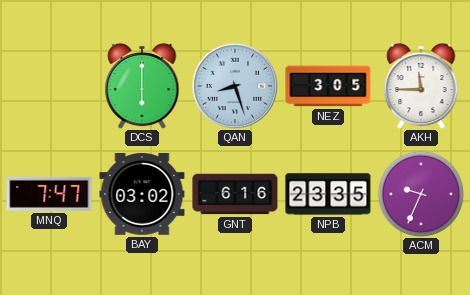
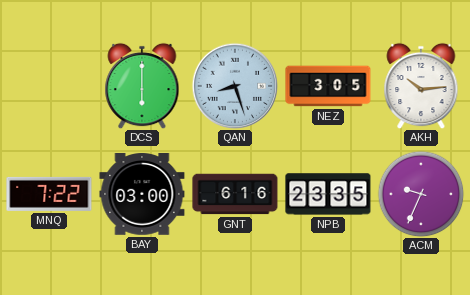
AKH: 11:45 -> 10:14
MNQ: 7:47 -> 7:22
BAY: 03:02 -> 03:00
